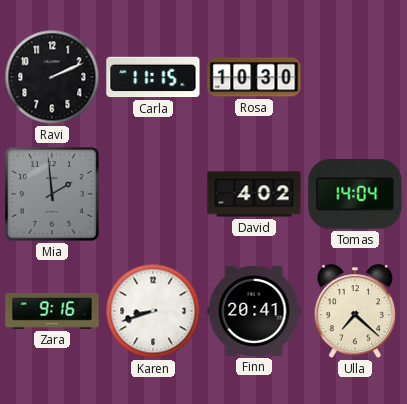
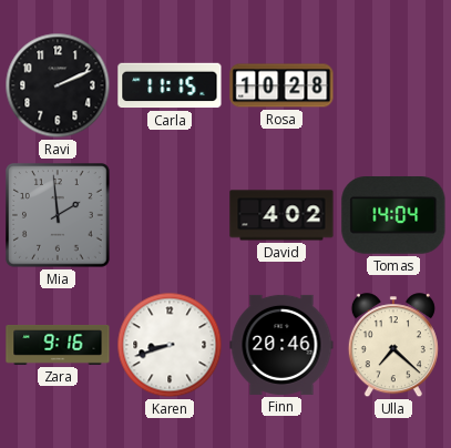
Rosa: 10:30 -> 10:28
Finn: 20:41 -> 20:46
